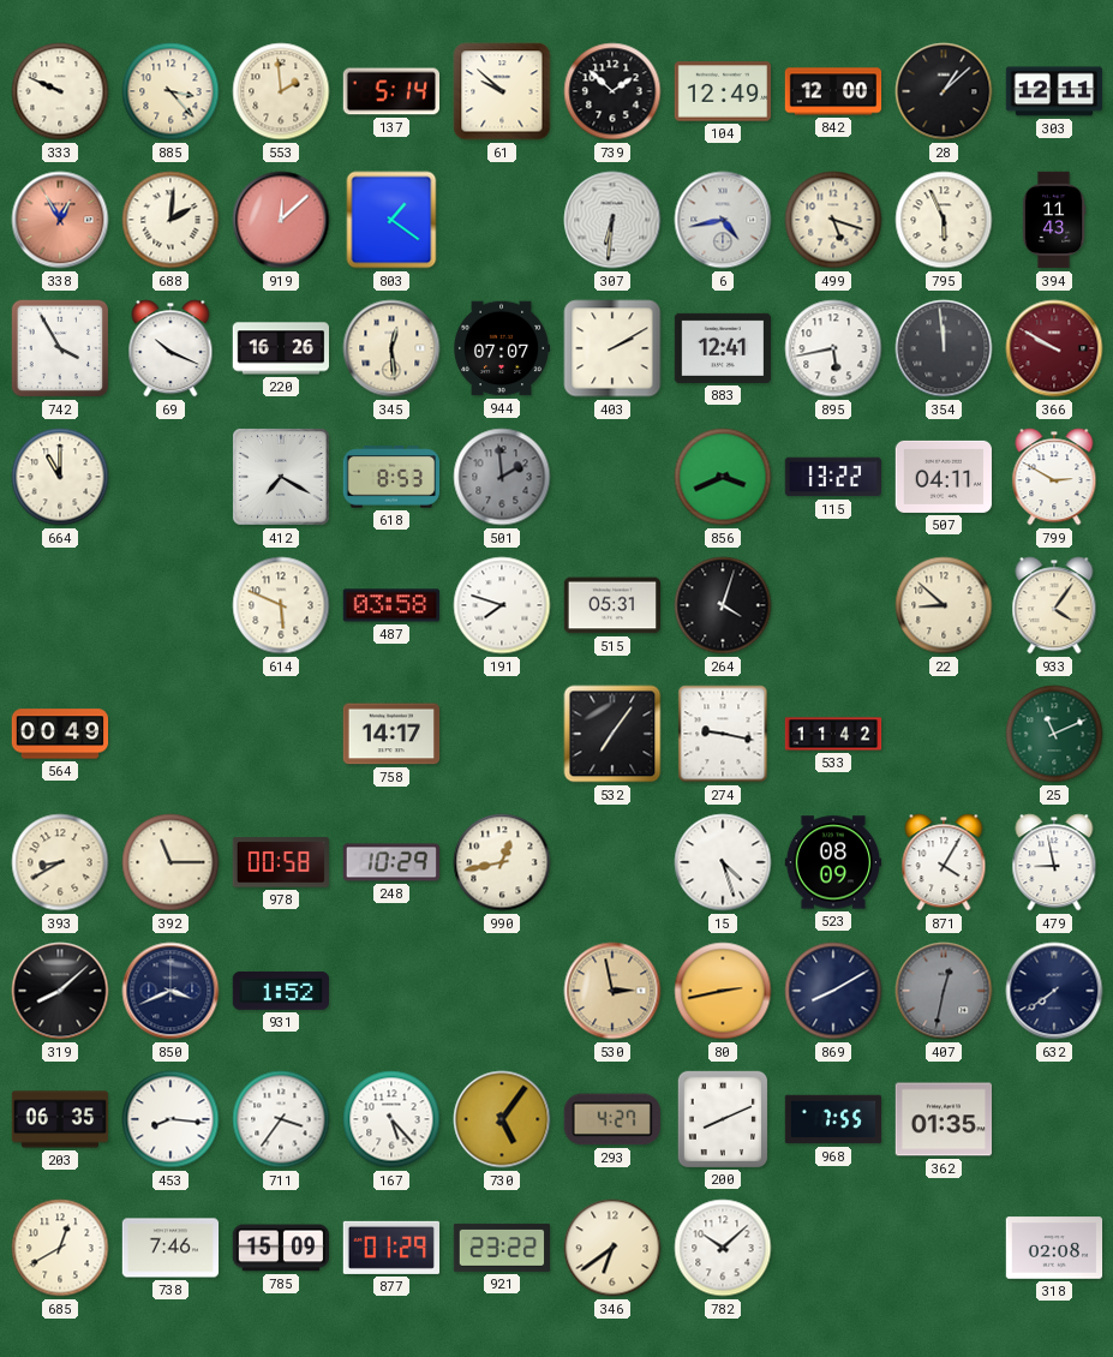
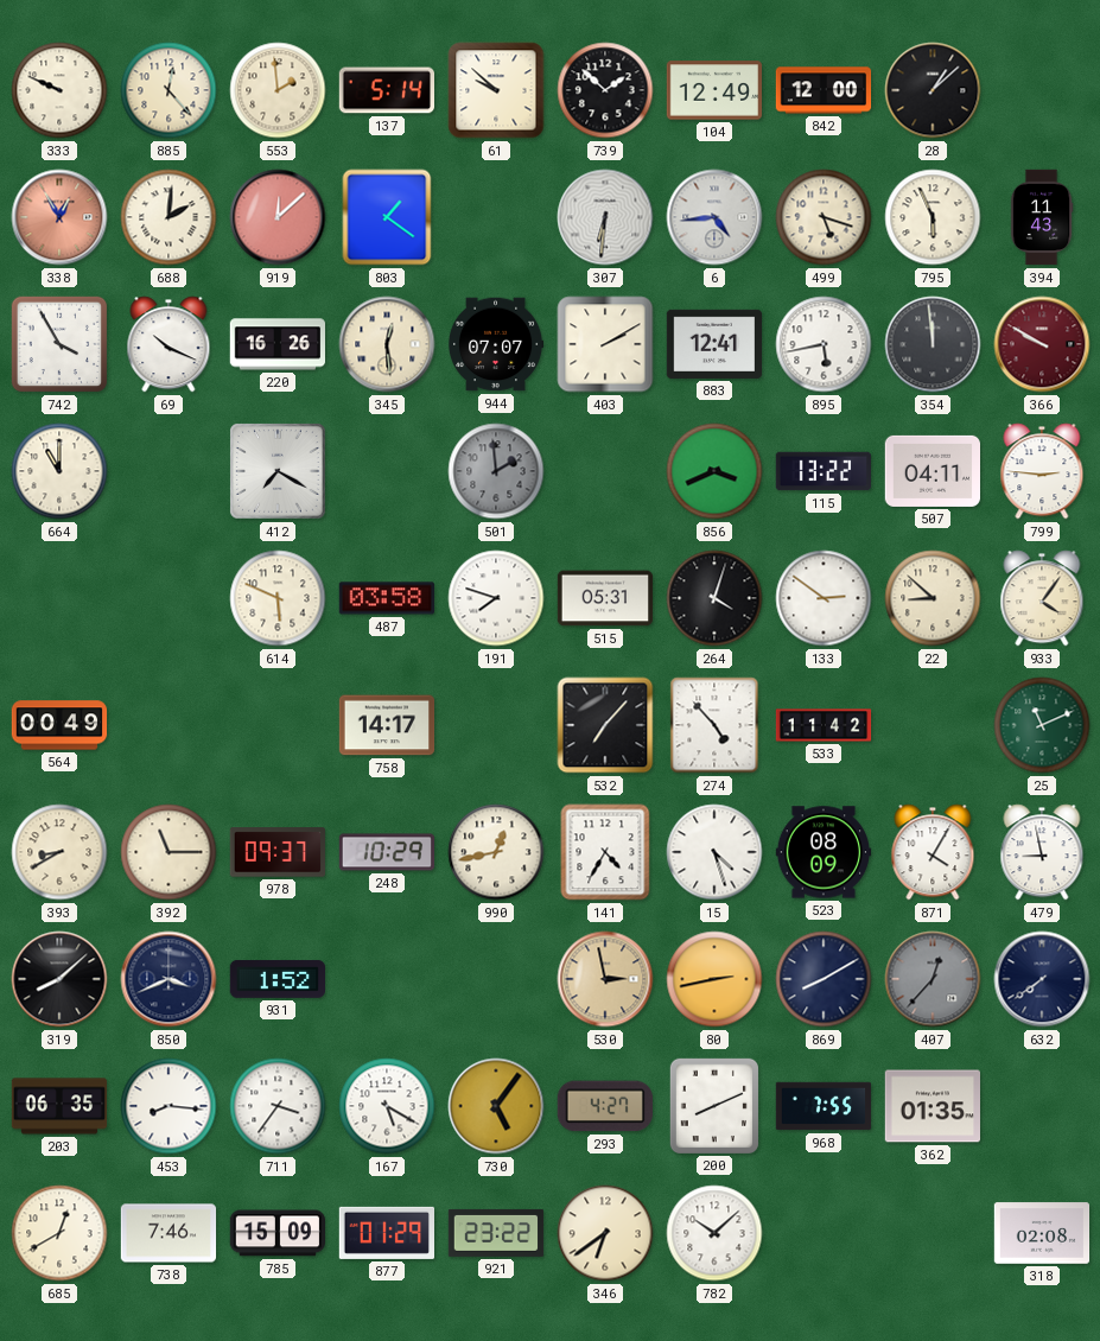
885: 3:23 -> 12:23
303: 12:11 -> none
6: 4:43 -> 4:44
618: 8:53 -> none
799: 2:50 -> 2:46
133: none -> 2:51
532: 7:06 -> 7:07
274: 9:17 -> 4:53
978: 00:58 -> 09:37
141: none -> 4:35
407: 12:32 -> 12:37
167: 5:23 -> 5:20
